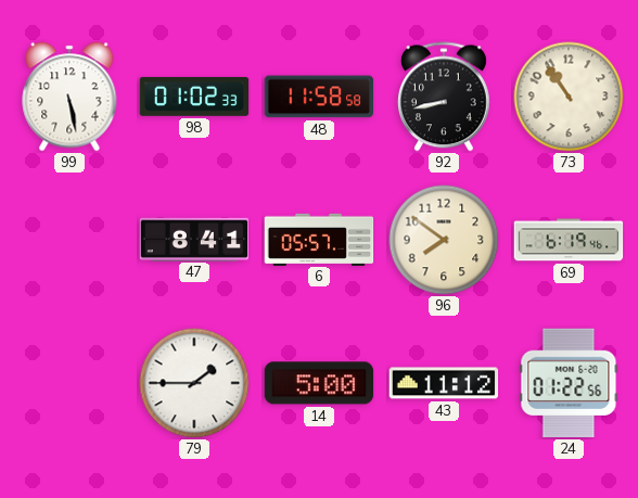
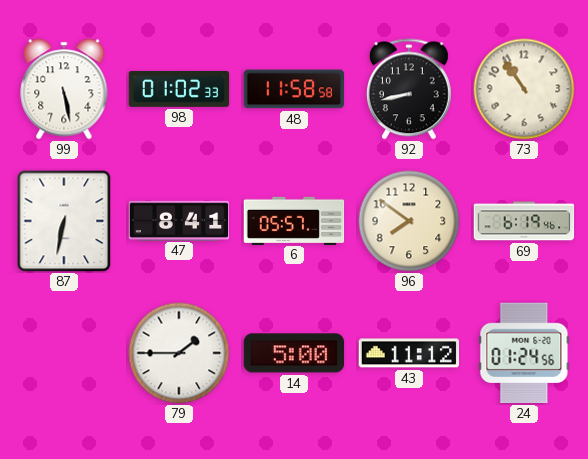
87: none -> 6:32
24: 01:22 -> 01:24
